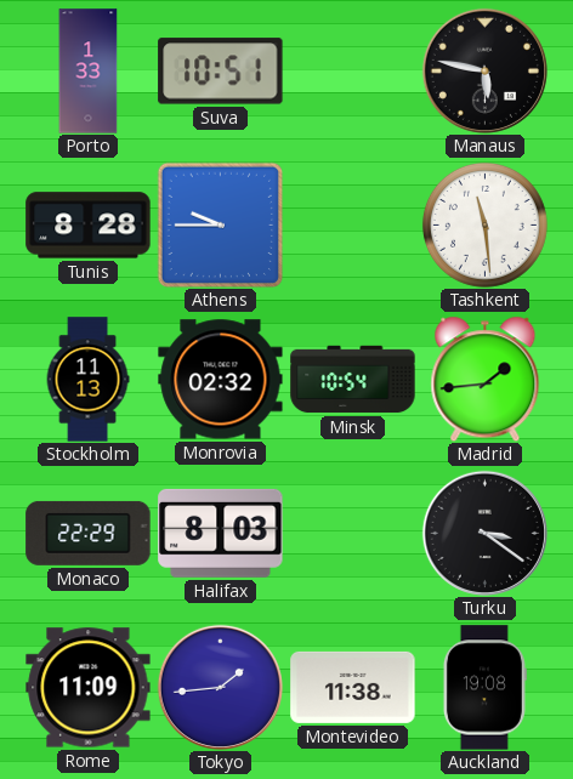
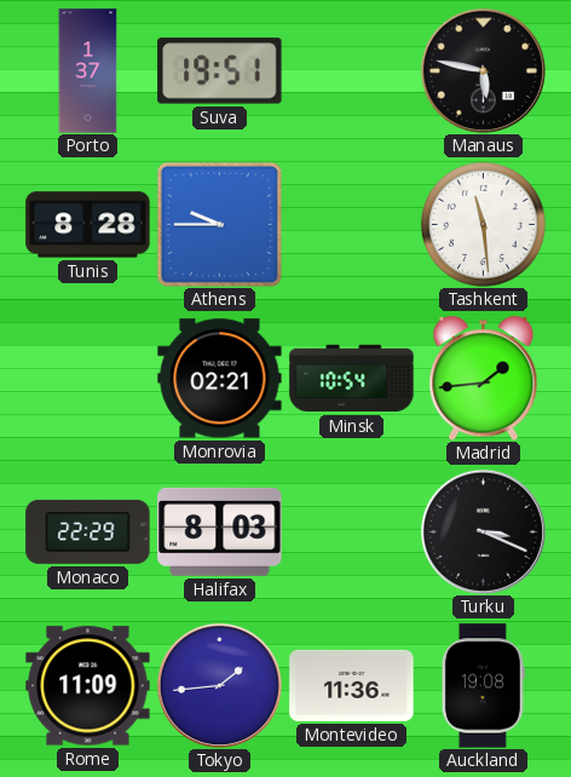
Porto: 1:33 -> 1:37
Suva: 10:51 -> 19:51
Stockholm: 11:13 -> none
Monrovia: 02:32 -> 02:21
Turku: 3:21 -> 3:19
Montevideo: 11:38 -> 11:36
